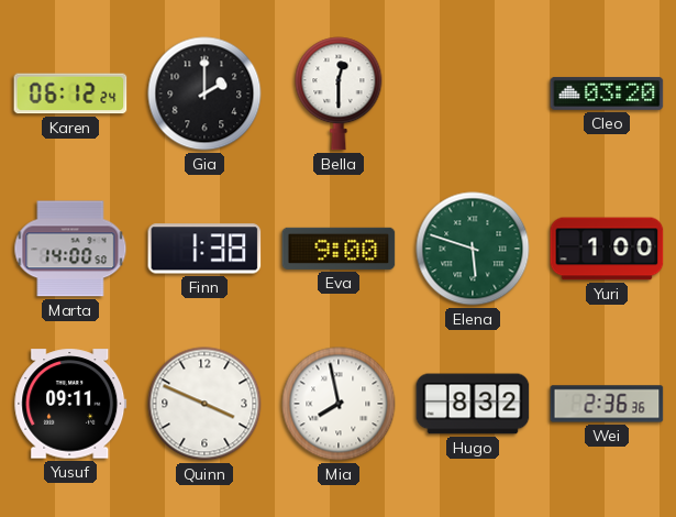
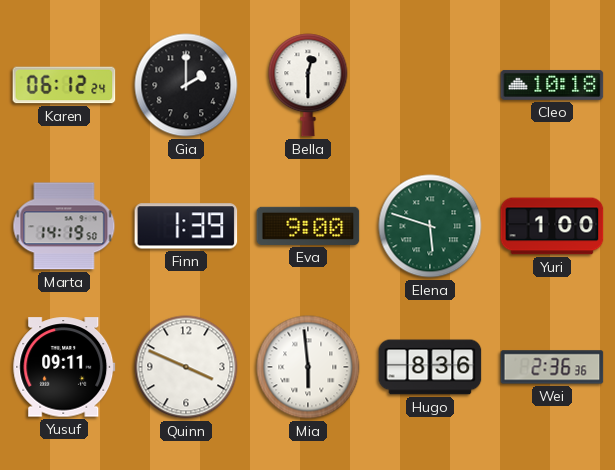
Cleo: 03:20 -> 10:18
Marta: 14:00 -> 14:19
Finn: 1:38 -> 1:39
Mia: 7:58 -> 5:59
Hugo: 8:32 -> 8:36
